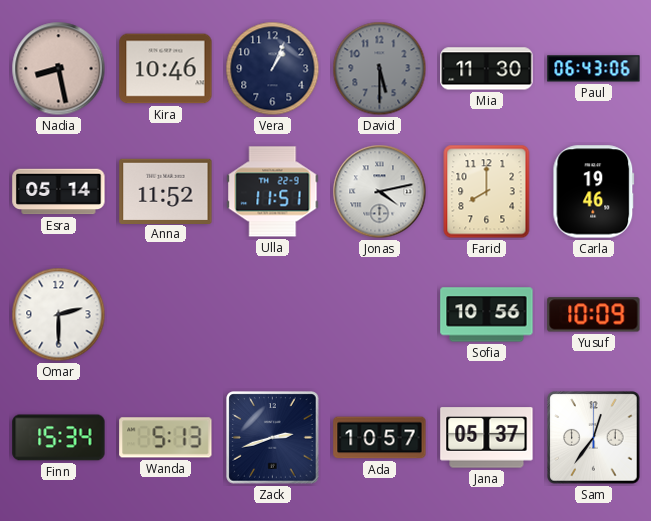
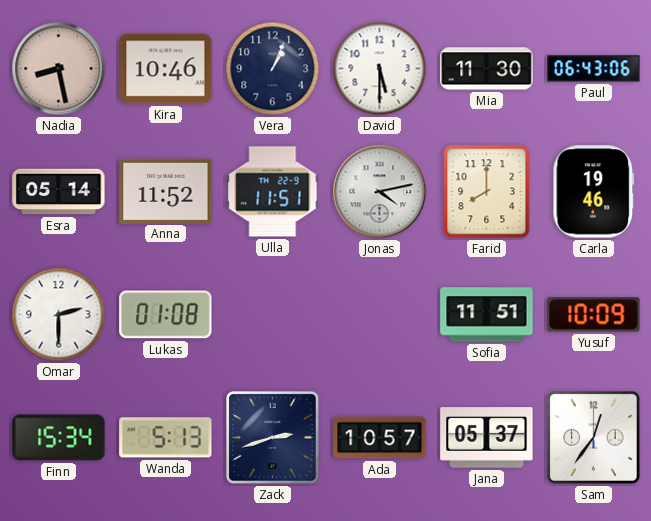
David dial: grey -> white
Lukas: none -> 01:08
Sofia: 10:56 -> 11:51
